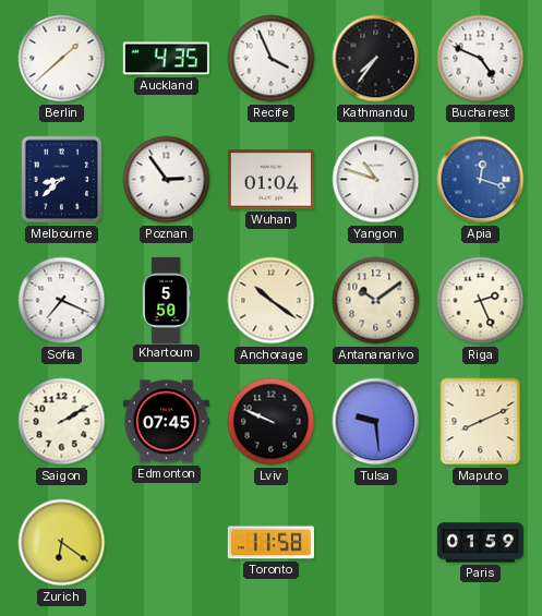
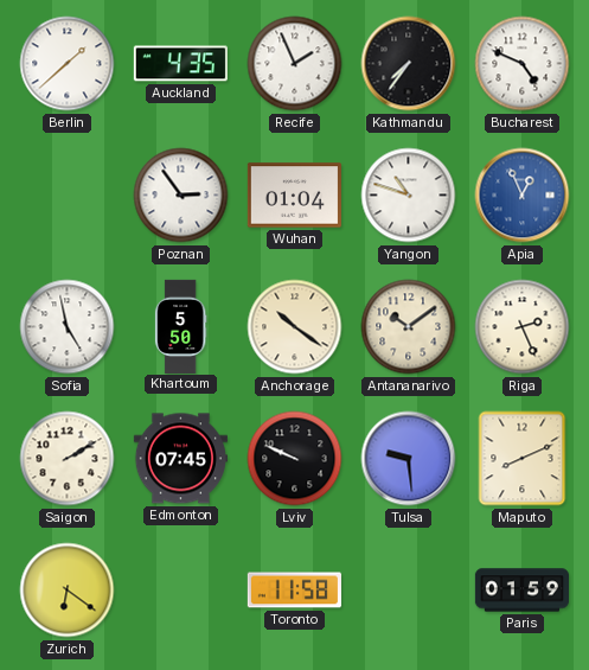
Recife: 3:56 -> 1:56
Melbourne: 8:38 -> none
Apia: 12:18 -> 12:56
Sofia: 7:19 -> 4:58
